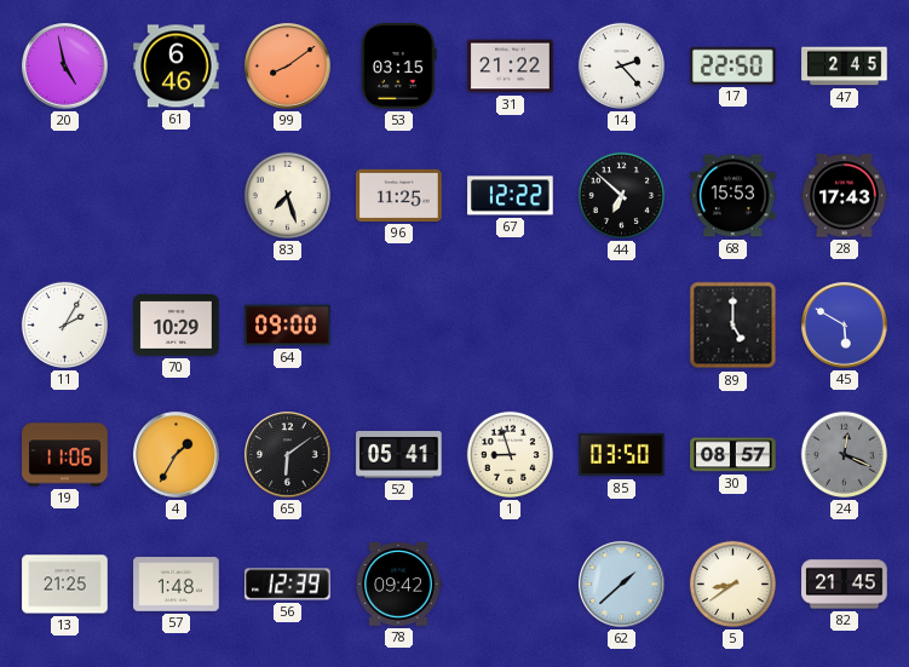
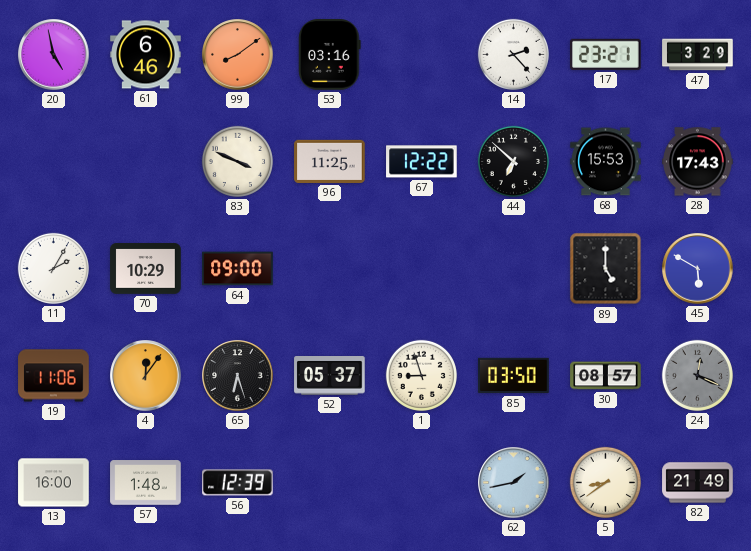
53: 03:15 -> 03:16
31: 21:22 -> none
17: 22:50 -> 23:21
47: 2:45 -> 3:29
83: 7:27 -> 3:49
4: 1:35 -> 12:06
65: 6:09 -> 6:27
52: 05:41 -> 05:37
13: 21:25 -> 16:00
78: 09:42 -> none
62: 1:38 -> 1:43
82: 21:45 -> 21:49
